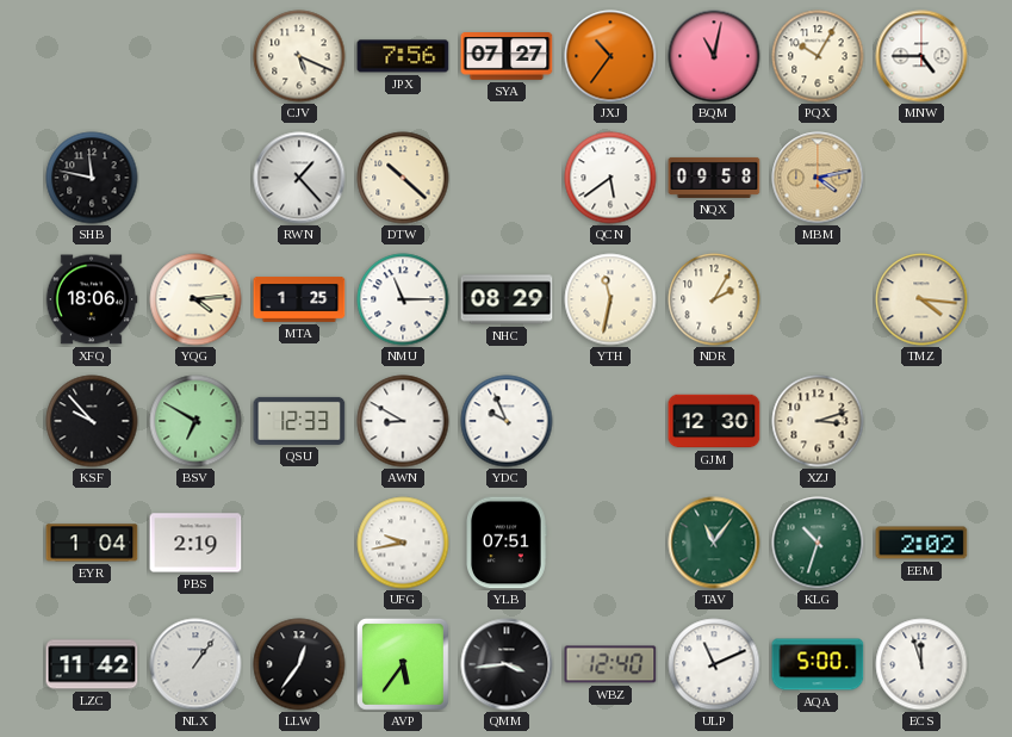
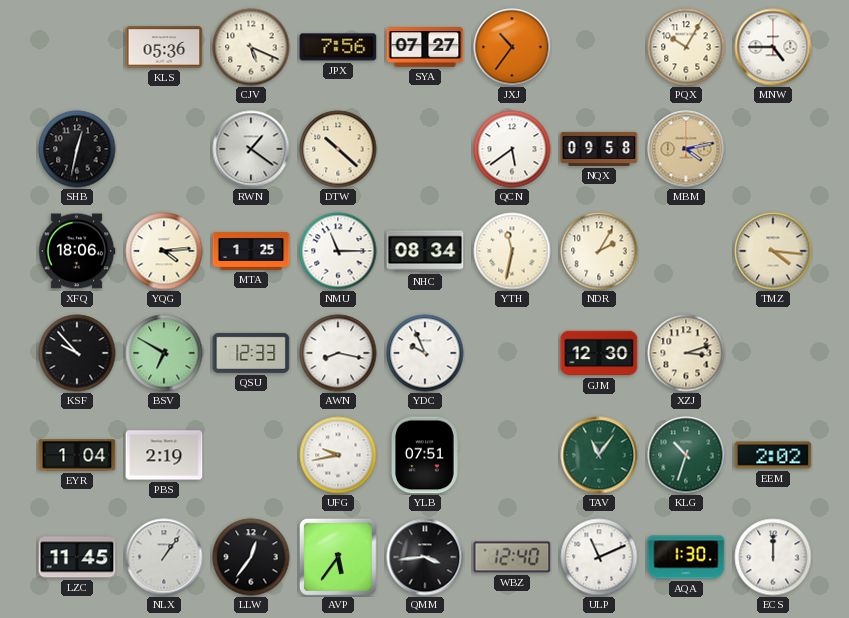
KLS: none -> 05:36
BQM: 11:02 -> none
SHB: 11:47 -> 12:32
RWN: 1:23 -> 1:21
NHC: 08:29 -> 08:34
AWN: 8:50 -> 8:17
LZC: 11:42 -> 11:45
AQA: 5:00 -> 1:30
ECS: 11:57 -> 12:00
